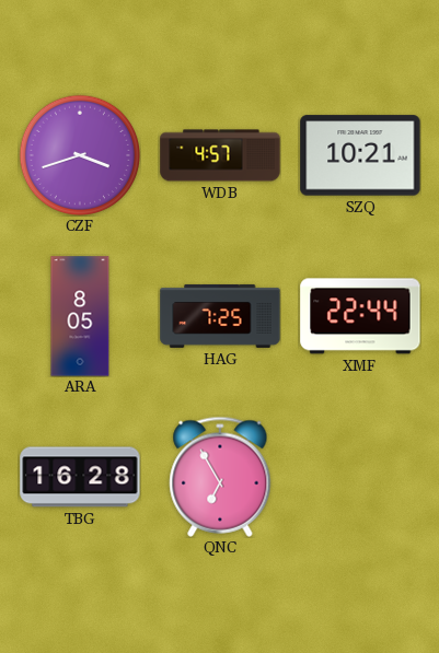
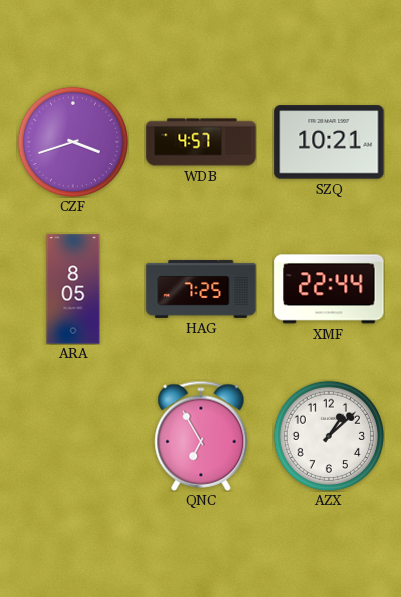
TBG: 16:28 -> none
AZX: none -> 1:08
